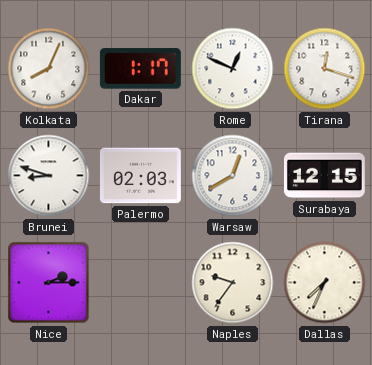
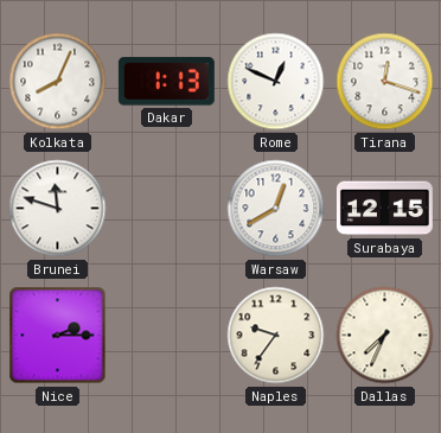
Dakar: 1:17 -> 1:13
Brunei: 8:48 -> 11:48
Palermo: 02:03 -> none
